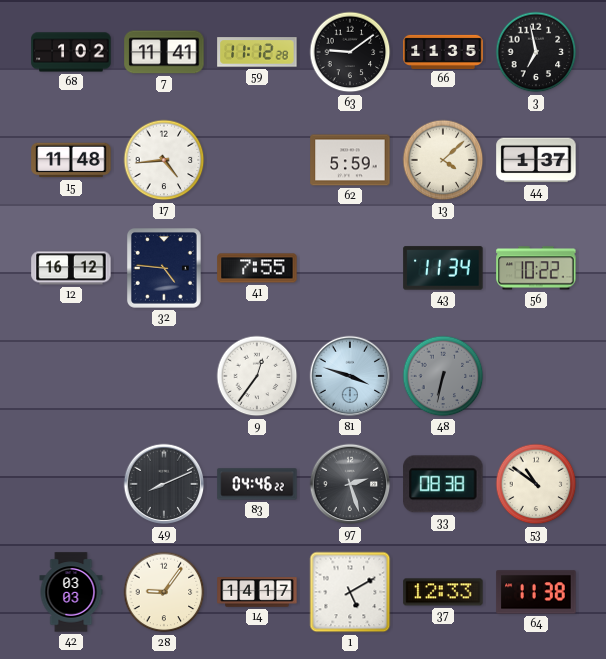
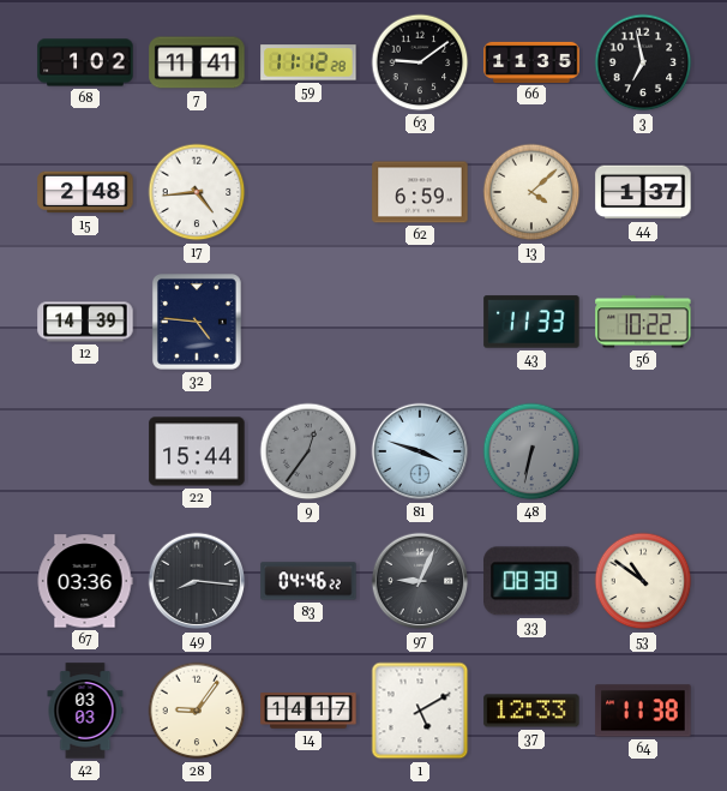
15: 11:48 -> 2:48
62: 5:59 -> 6:59
12: 16:12 -> 14:39
41: 7:55 -> none
43: 11:34 -> 11:33
22: none -> 15:44
9 dial: white -> grey
67: none -> 03:36
49: 8:11 -> 8:16
97: 2:27 -> 9:04
